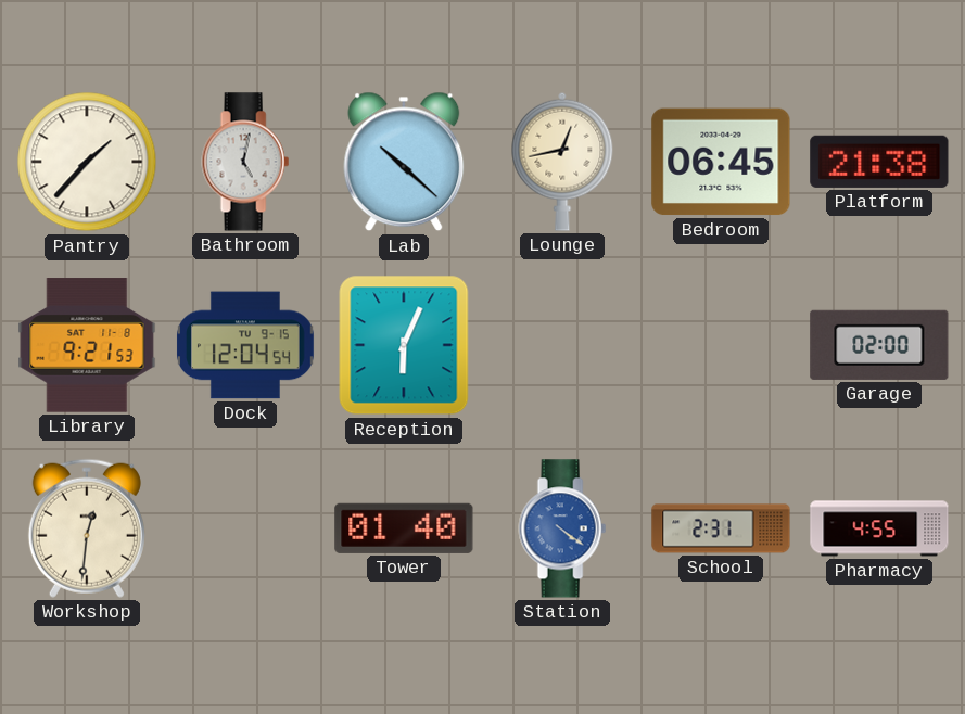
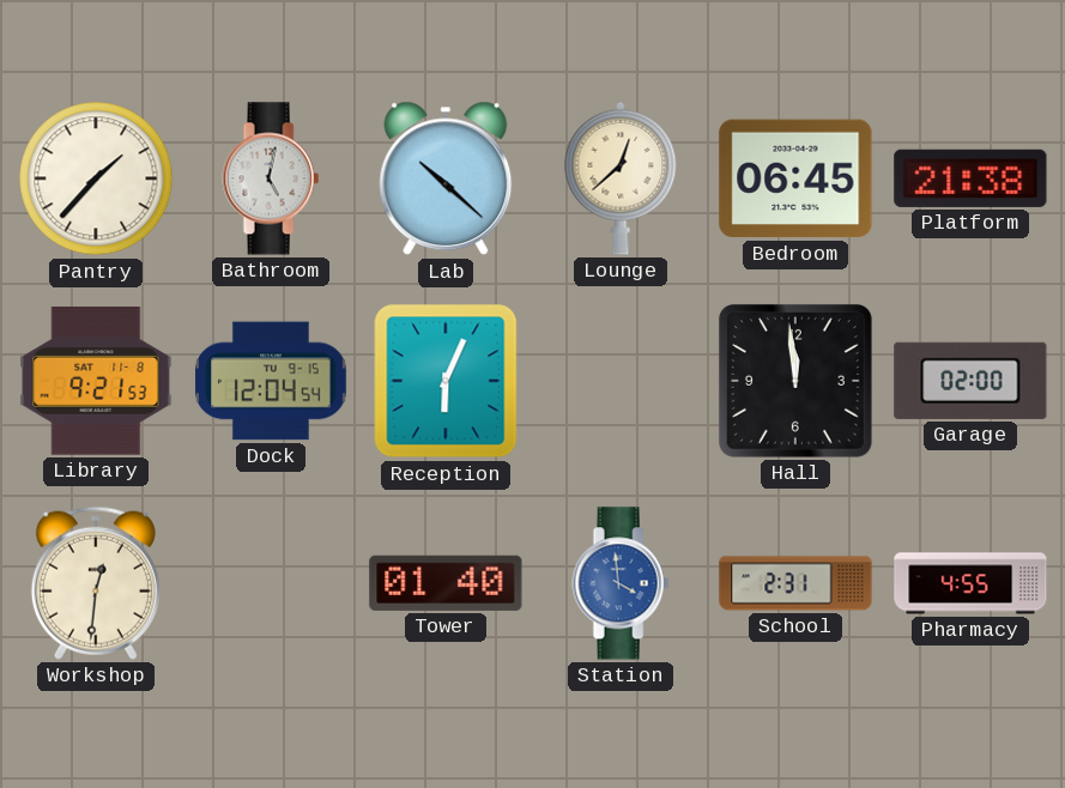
Lounge: 12:43 -> 12:38
Hall: none -> 11:59
Station: 4:21 -> 3:59
